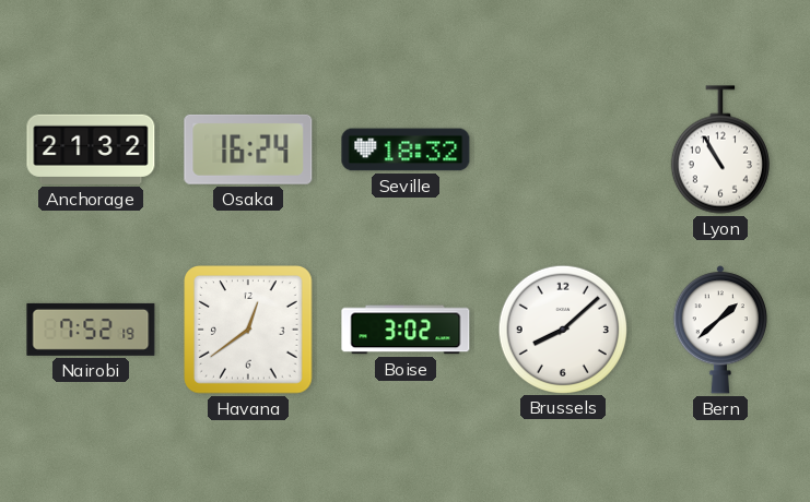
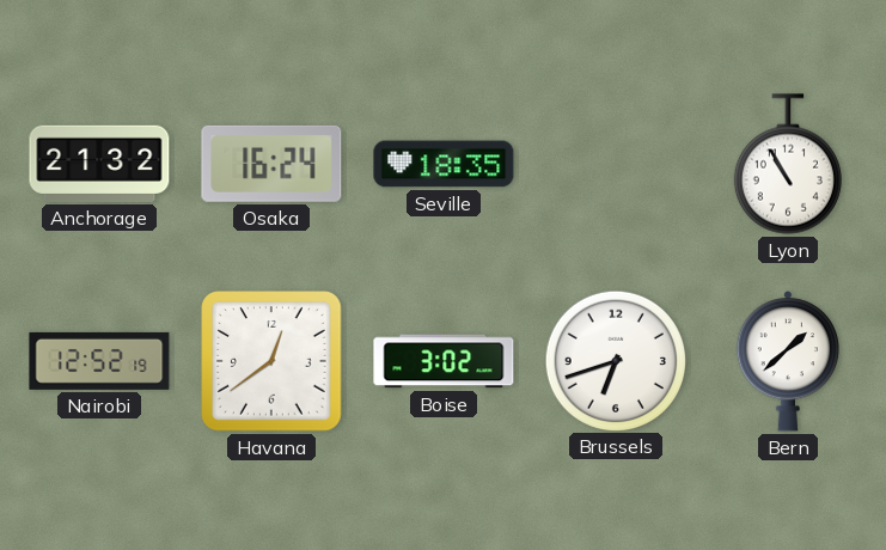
Seville: 18:32 -> 18:35
Nairobi: 7:52 -> 12:52
Brussels: 8:08 -> 6:42
